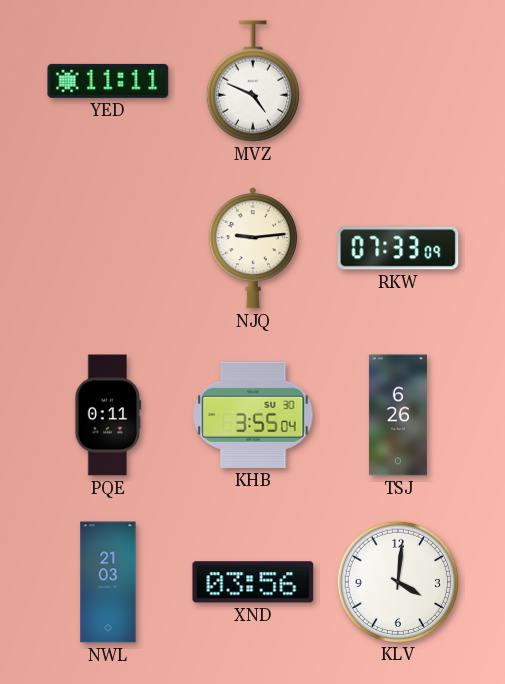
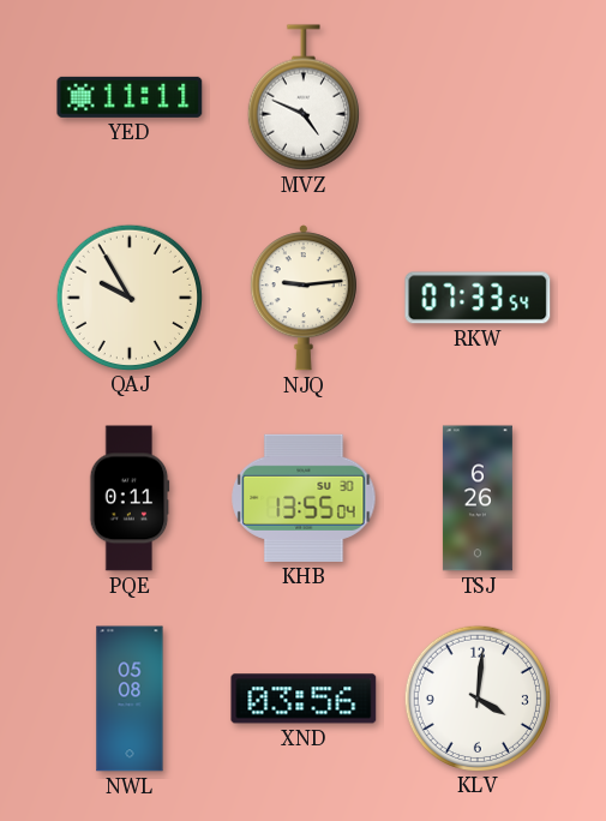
QAJ: none -> 9:55
RKW: 07:33:09 -> 07:33:54
KHB: 3:55 -> 13:55
NWL: 21:03 -> 05:08
